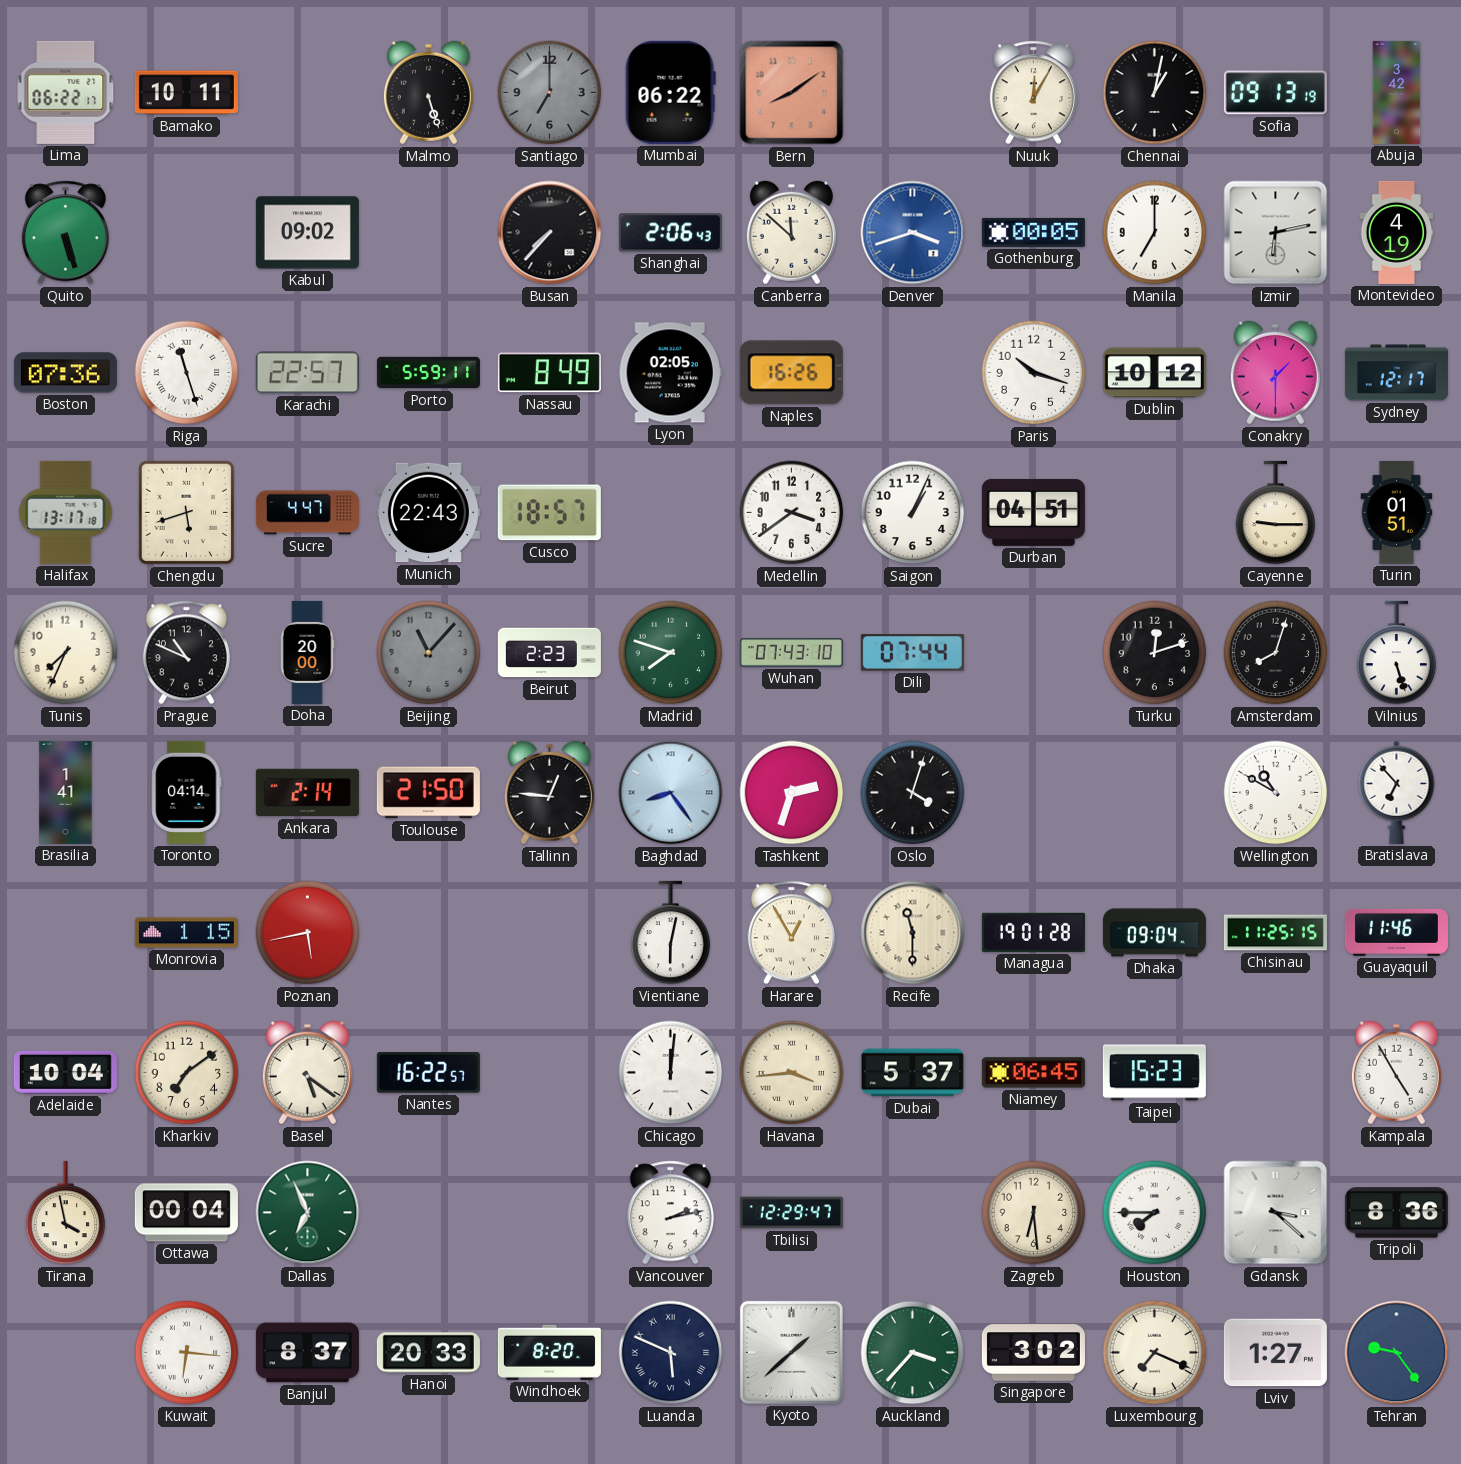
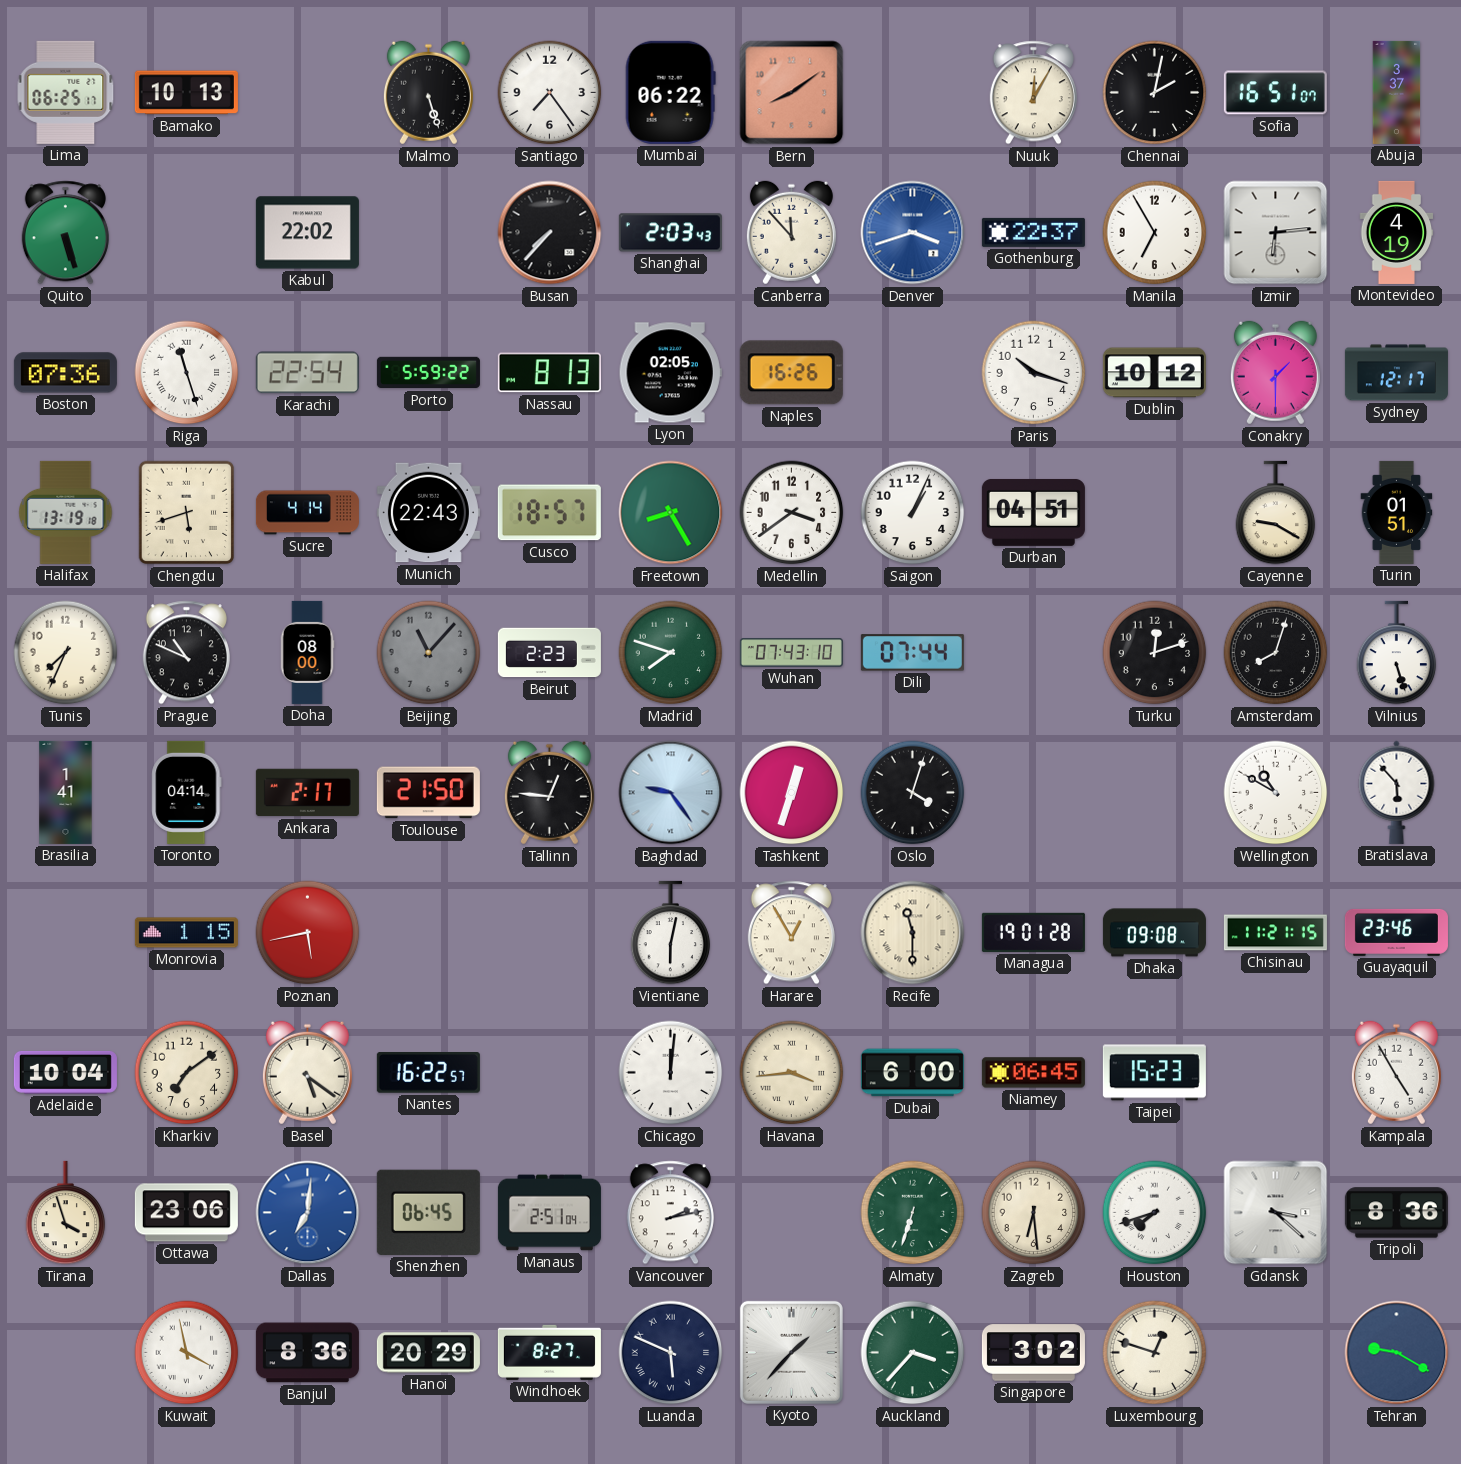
Lima: 06:22 -> 06:25
Bamako: 10:11 -> 10:13
Santiago: 7:00 -> 7:24
Santiago dial: grey -> white
Chennai: 1:02 -> 2:02
Sofia: 09:13 -> 16:51
Abuja: 3:42 -> 3:37
Kabul: 09:02 -> 22:02
Shanghai: 2:06 -> 2:03
Canberra: 11:52 -> 11:53
Gothenburg: 00:05 -> 22:37
Manila: 7:00 -> 6:55
Izmir: 6:13 -> 6:14
Karachi: 22:57 -> 22:54
Porto: 5:59:11 -> 5:59:22
Nassau: 8:49 -> 8:13
Halifax: 13:17 -> 13:19
Sucre: 4:47 -> 4:14
Freetown: none -> 8:25
Cayenne: 9:15 -> 9:20
Doha: 20:00 -> 08:00
Ankara: 2:14 -> 2:17
Baghdad: 8:24 -> 9:24
Tashkent: 2:33 -> 12:33
Bratislava: 6:53 -> 5:53
Dhaka: 09:04 -> 09:08
Chisinau: 11:25 -> 11:21
Guayaquil: 11:46 -> 23:46
Dubai: 5:37 -> 6:00
Tirana: 3:58 -> 3:57
Ottawa: 00:04 -> 23:06
Dallas: 6:56 -> 7:01
Dallas dial: green -> blue
Shenzhen: none -> 06:45
Manaus: none -> 2:51
Tbilisi: 12:29 -> none
Almaty: none -> 6:33
Houston: 7:45 -> 7:42
Kuwait: 6:16 -> 3:58
Banjul: 8:37 -> 8:36
Hanoi: 20:33 -> 20:29
Windhoek: 8:20 -> 8:27
Kyoto: 1:38 -> 1:37
Luxembourg: 7:19 -> 12:48
Lviv: 1:27 -> none
Tehran: 9:24 -> 9:20
